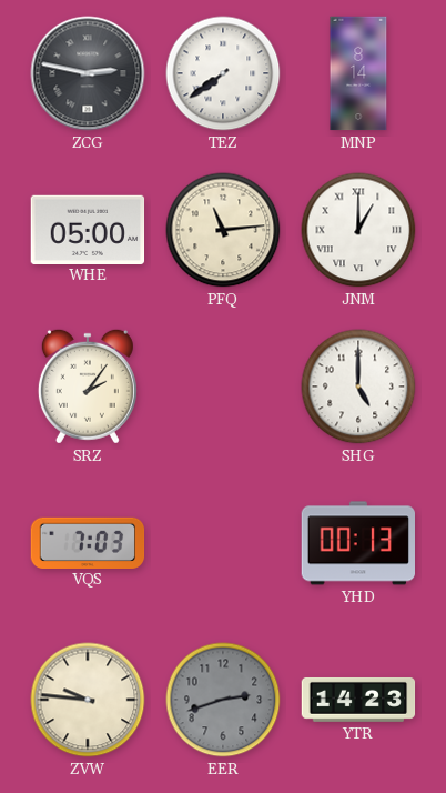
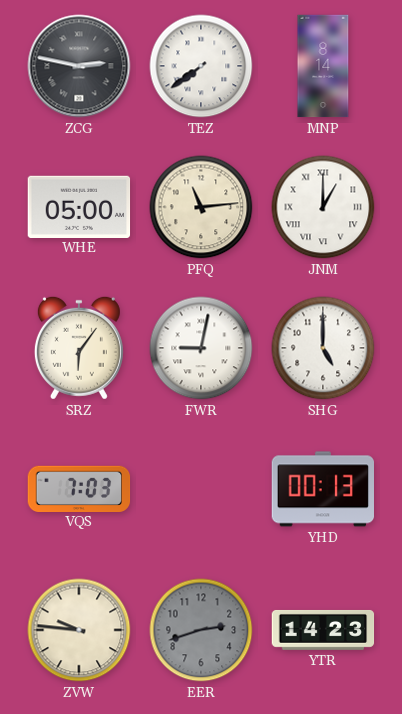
SRZ: 2:06 -> 6:06
FWR: none -> 9:02
